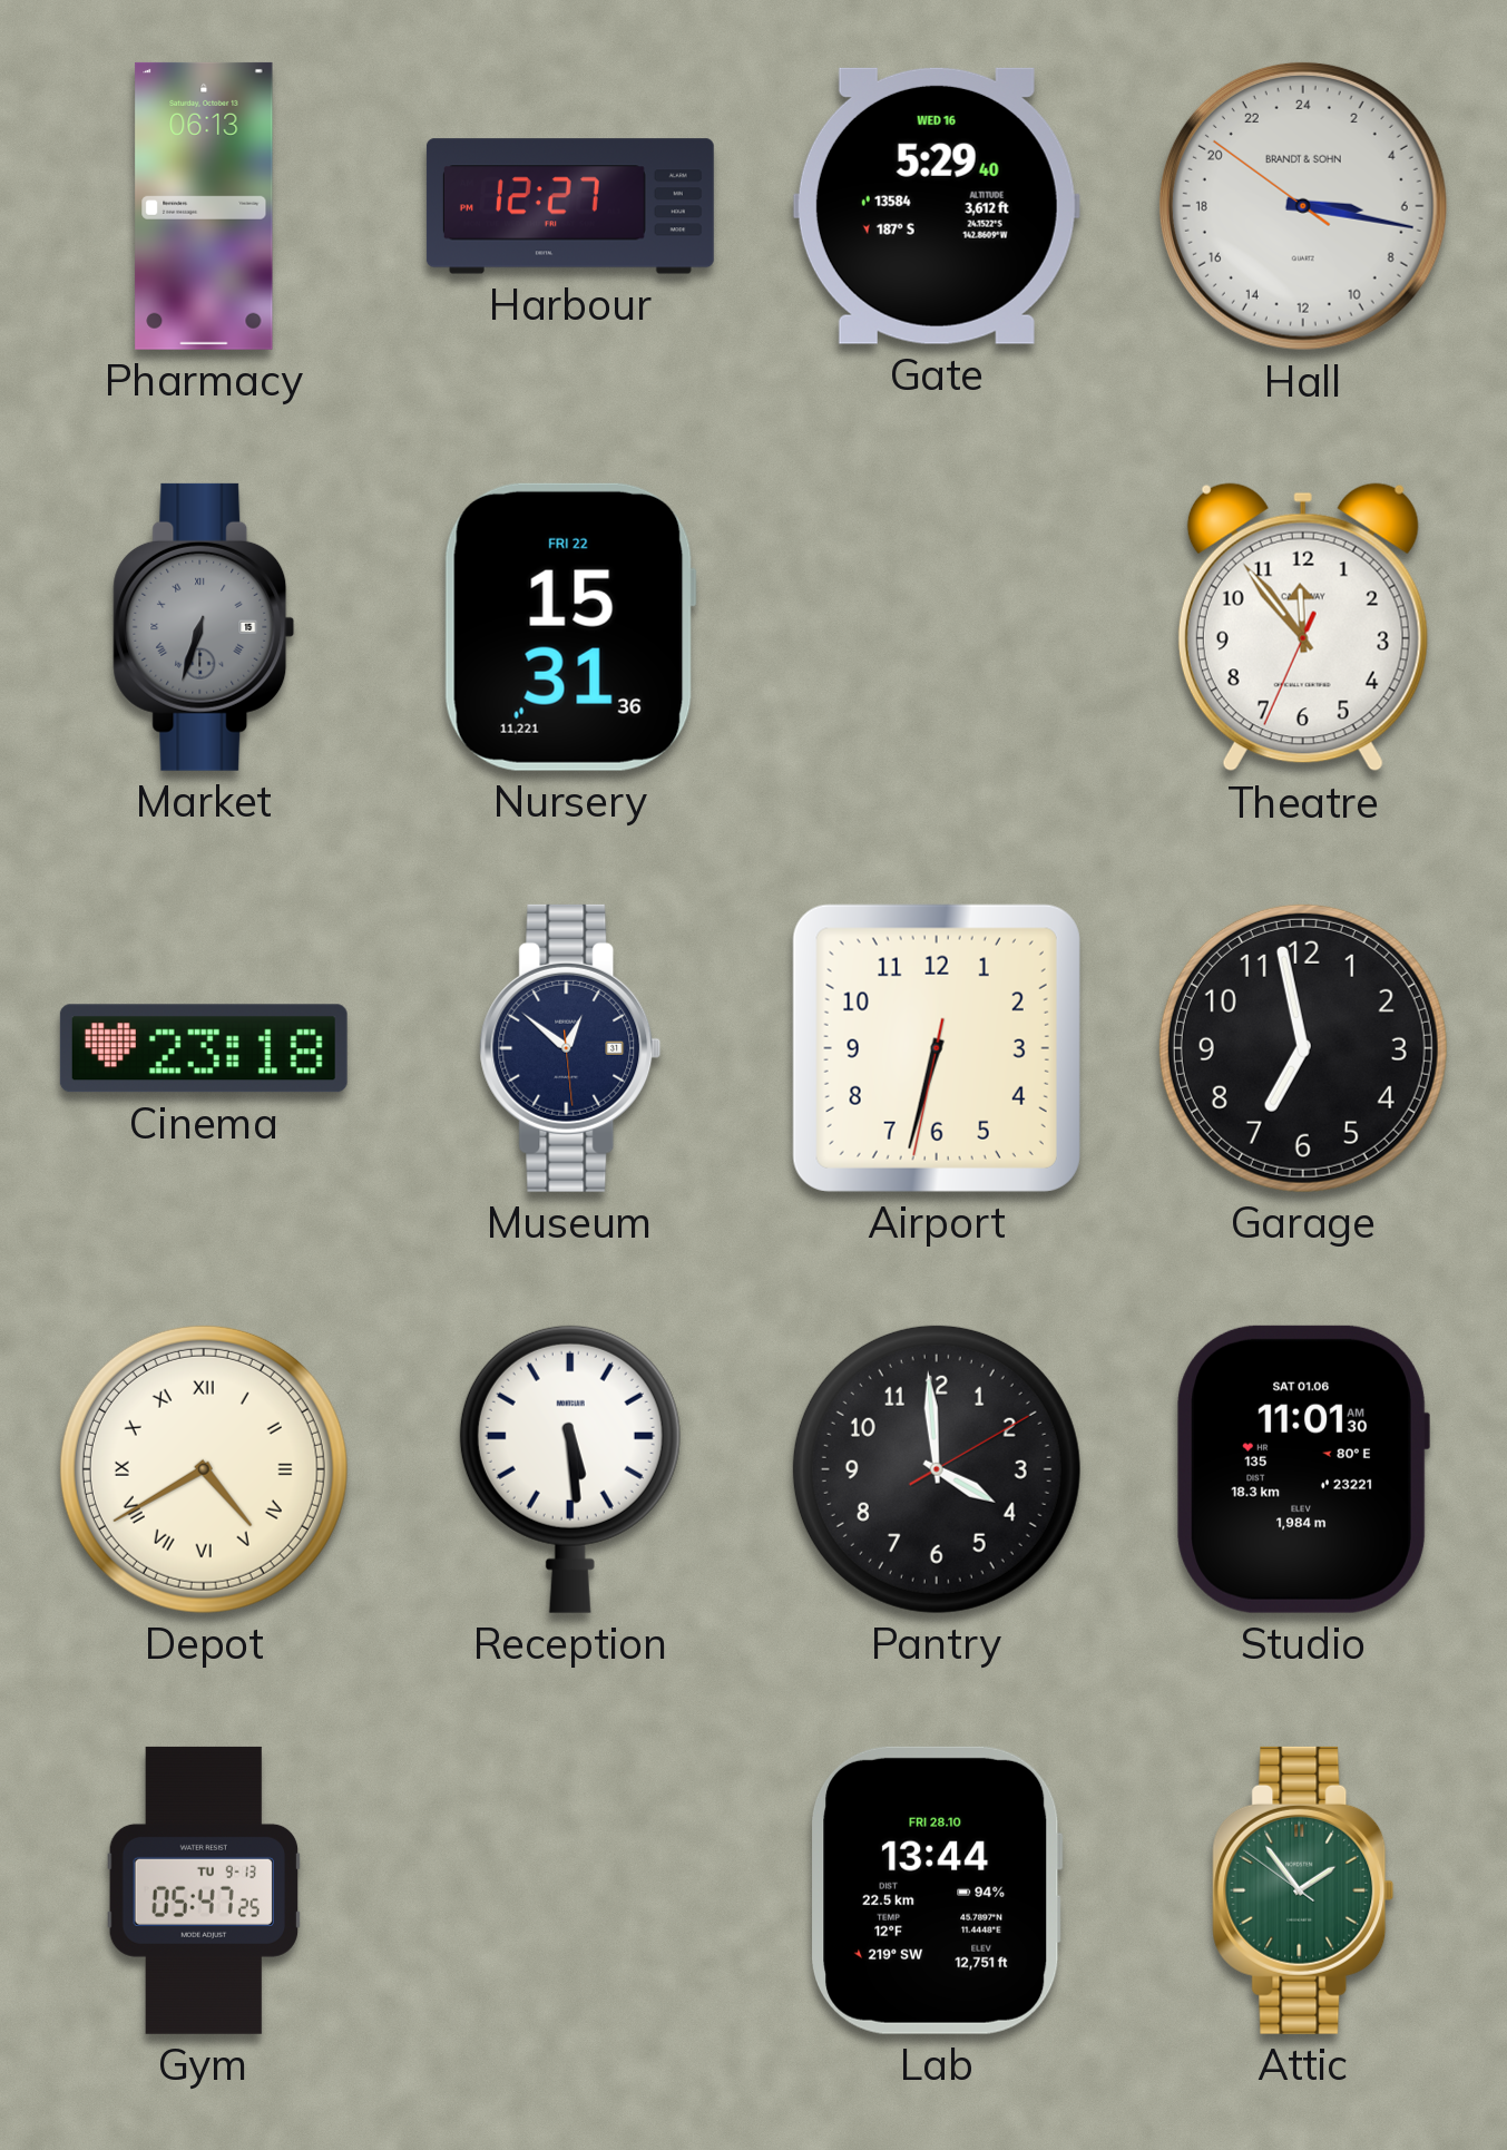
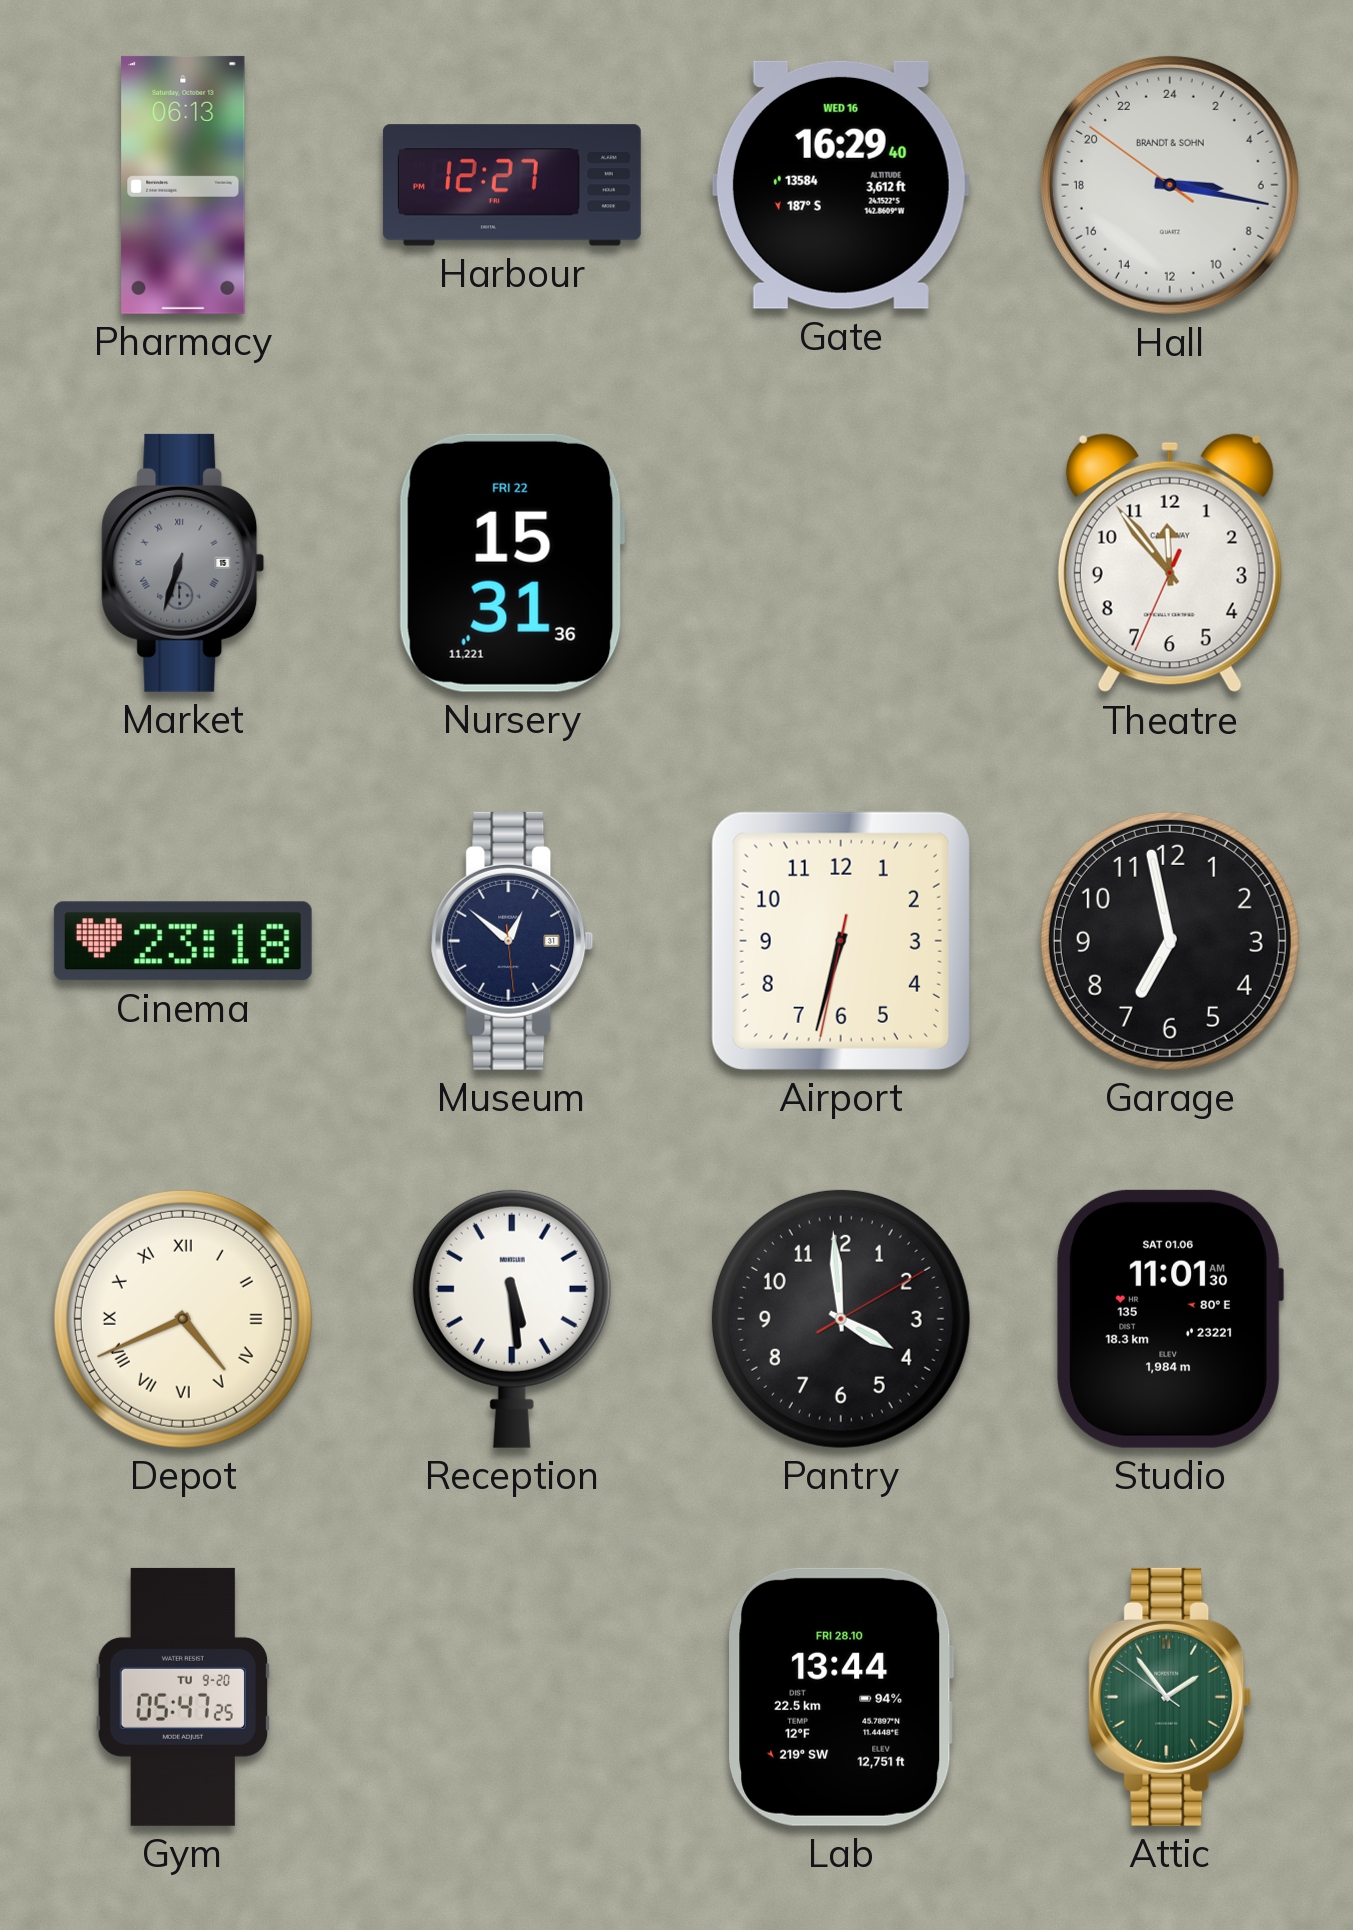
Gate: 5:29 -> 16:29
Depot: 4:40 -> 4:41
Gym date: TU 9-13 -> TU 9-20
